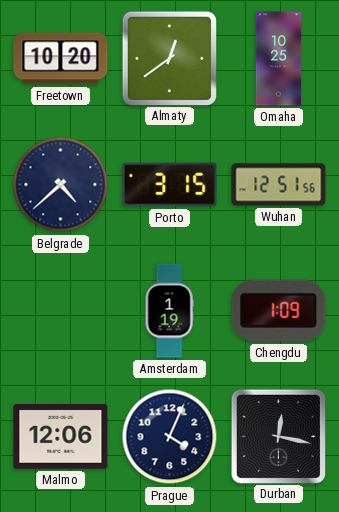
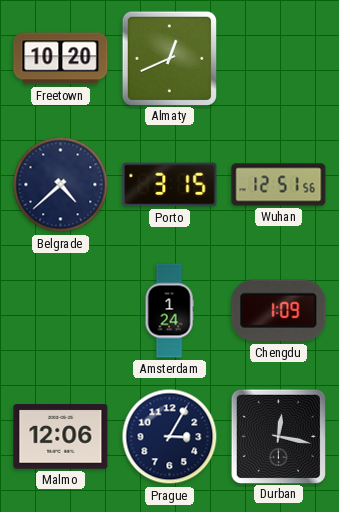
Almaty: 12:39 -> 12:41
Omaha: 10:25 -> none
Amsterdam: 1:19 -> 1:24
Prague: 4:04 -> 3:05
